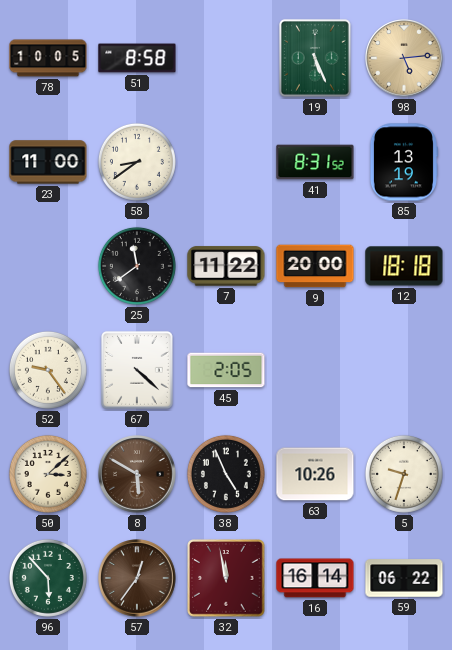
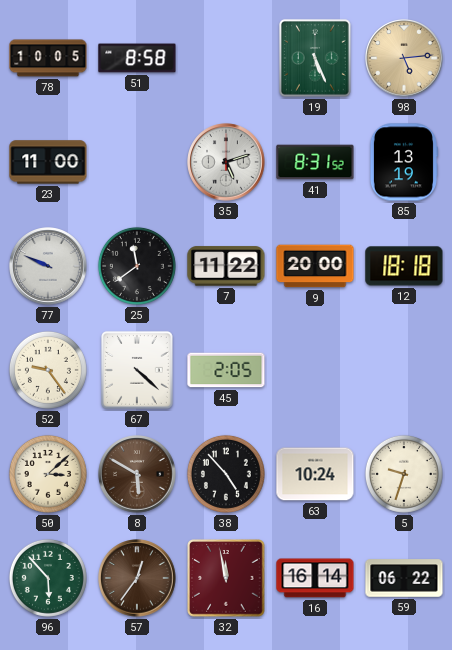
58: 8:39 -> none
35: none -> 5:12
77: none -> 9:49
38: 4:56 -> 4:53
63: 10:26 -> 10:24
